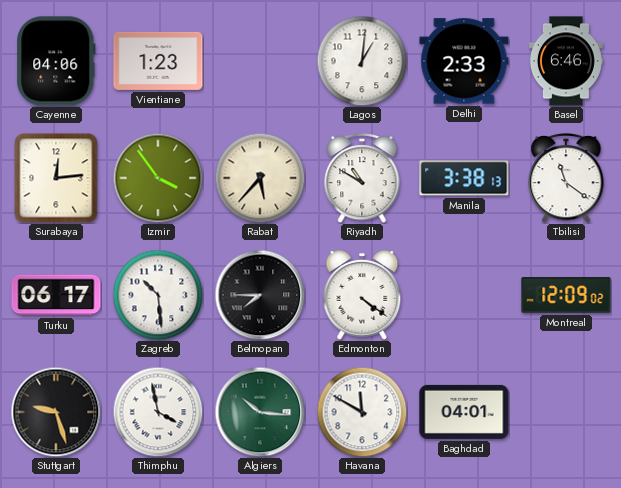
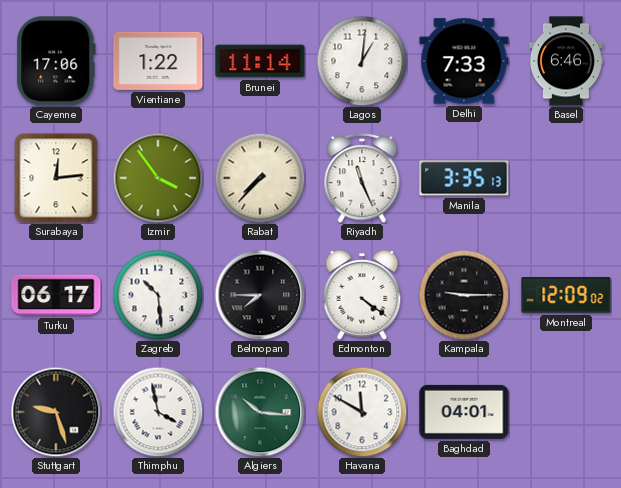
Cayenne: 04:06 -> 17:06
Vientiane: 1:23 -> 1:22
Brunei: none -> 11:14
Delhi: 2:33 -> 7:33
Rabat: 5:37 -> 7:37
Riyadh: 10:50 -> 11:26
Manila: 3:38 -> 3:35
Tbilisi: 11:21 -> none
Kampala: none -> 9:15
